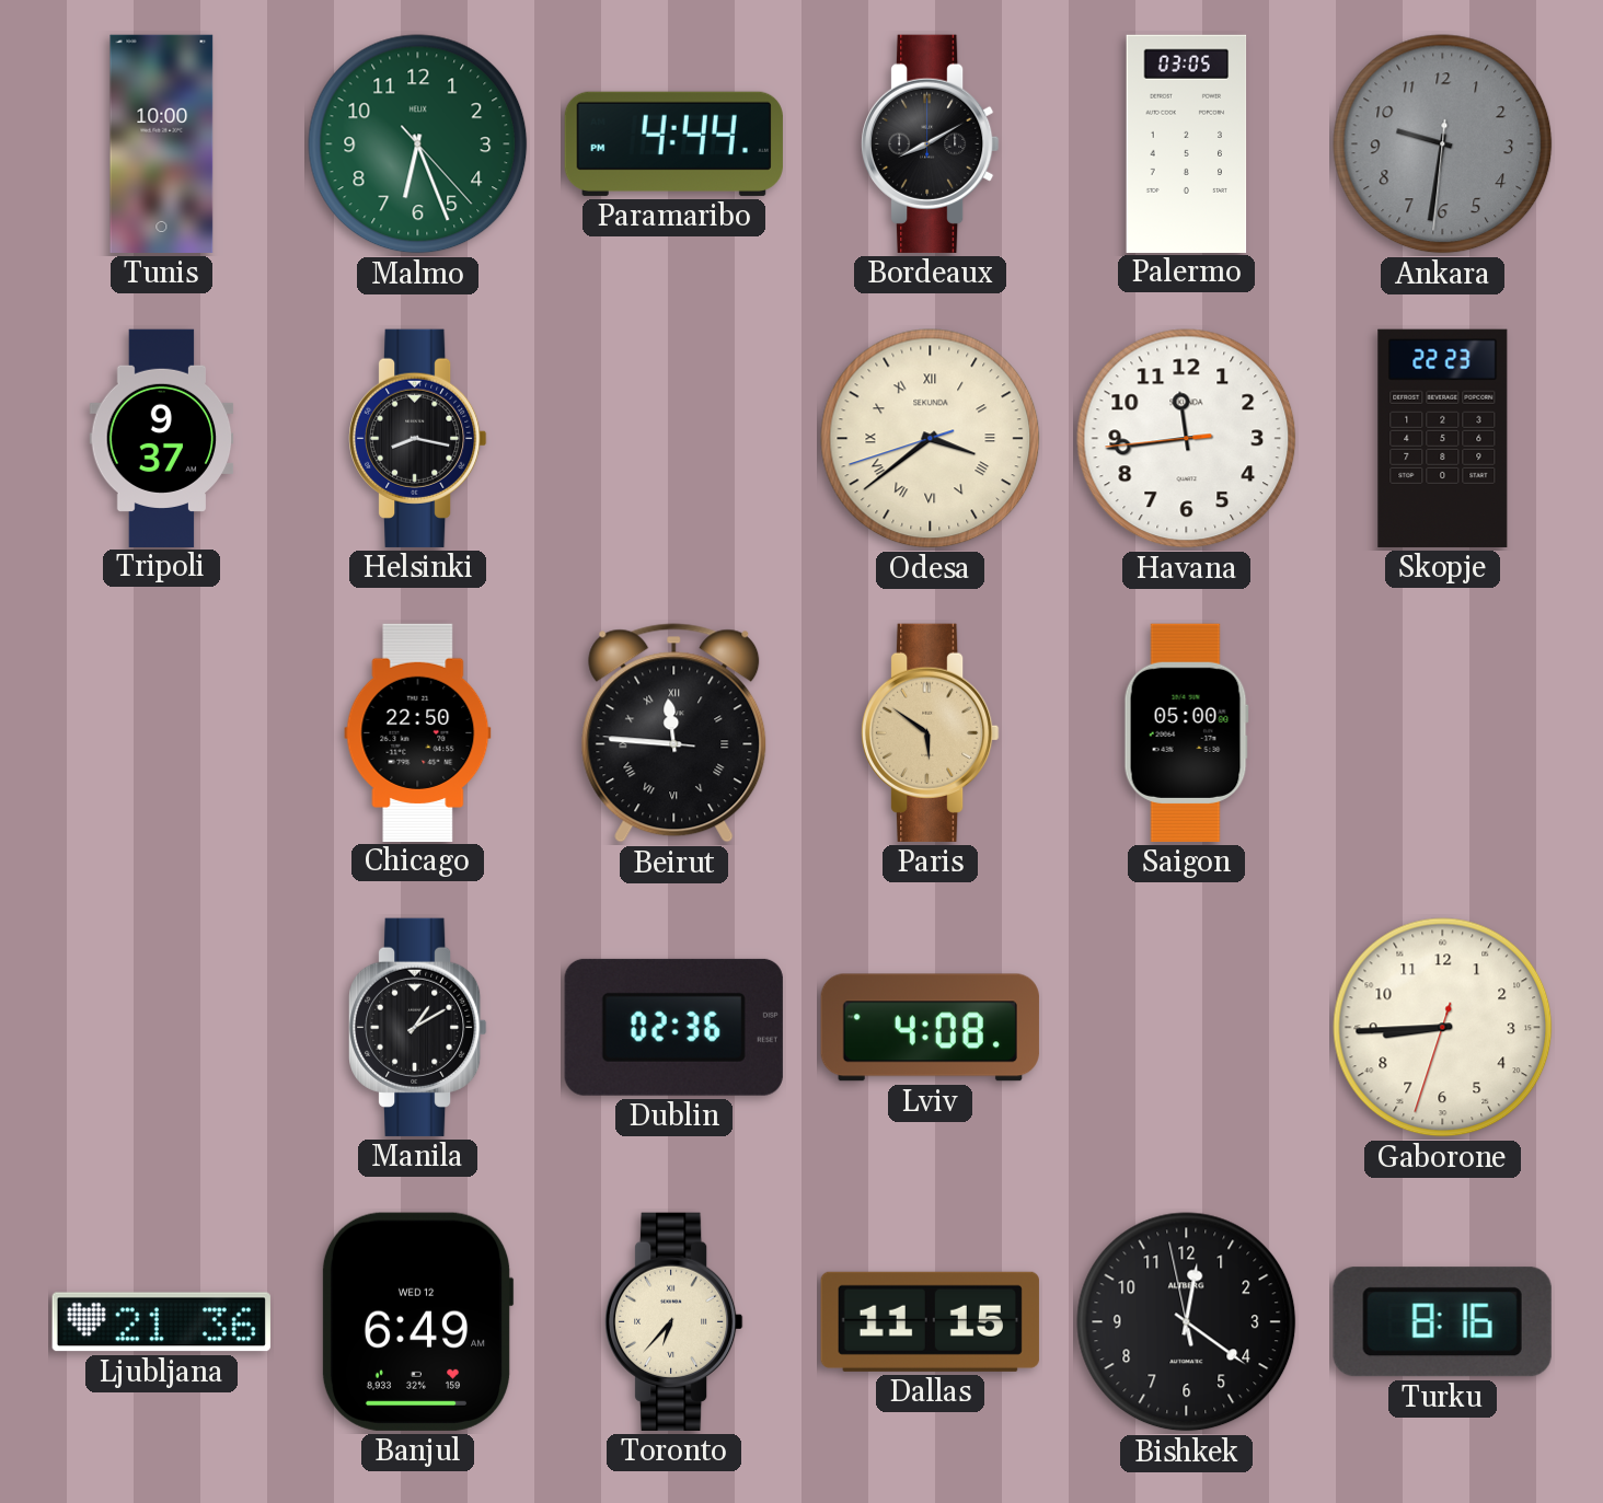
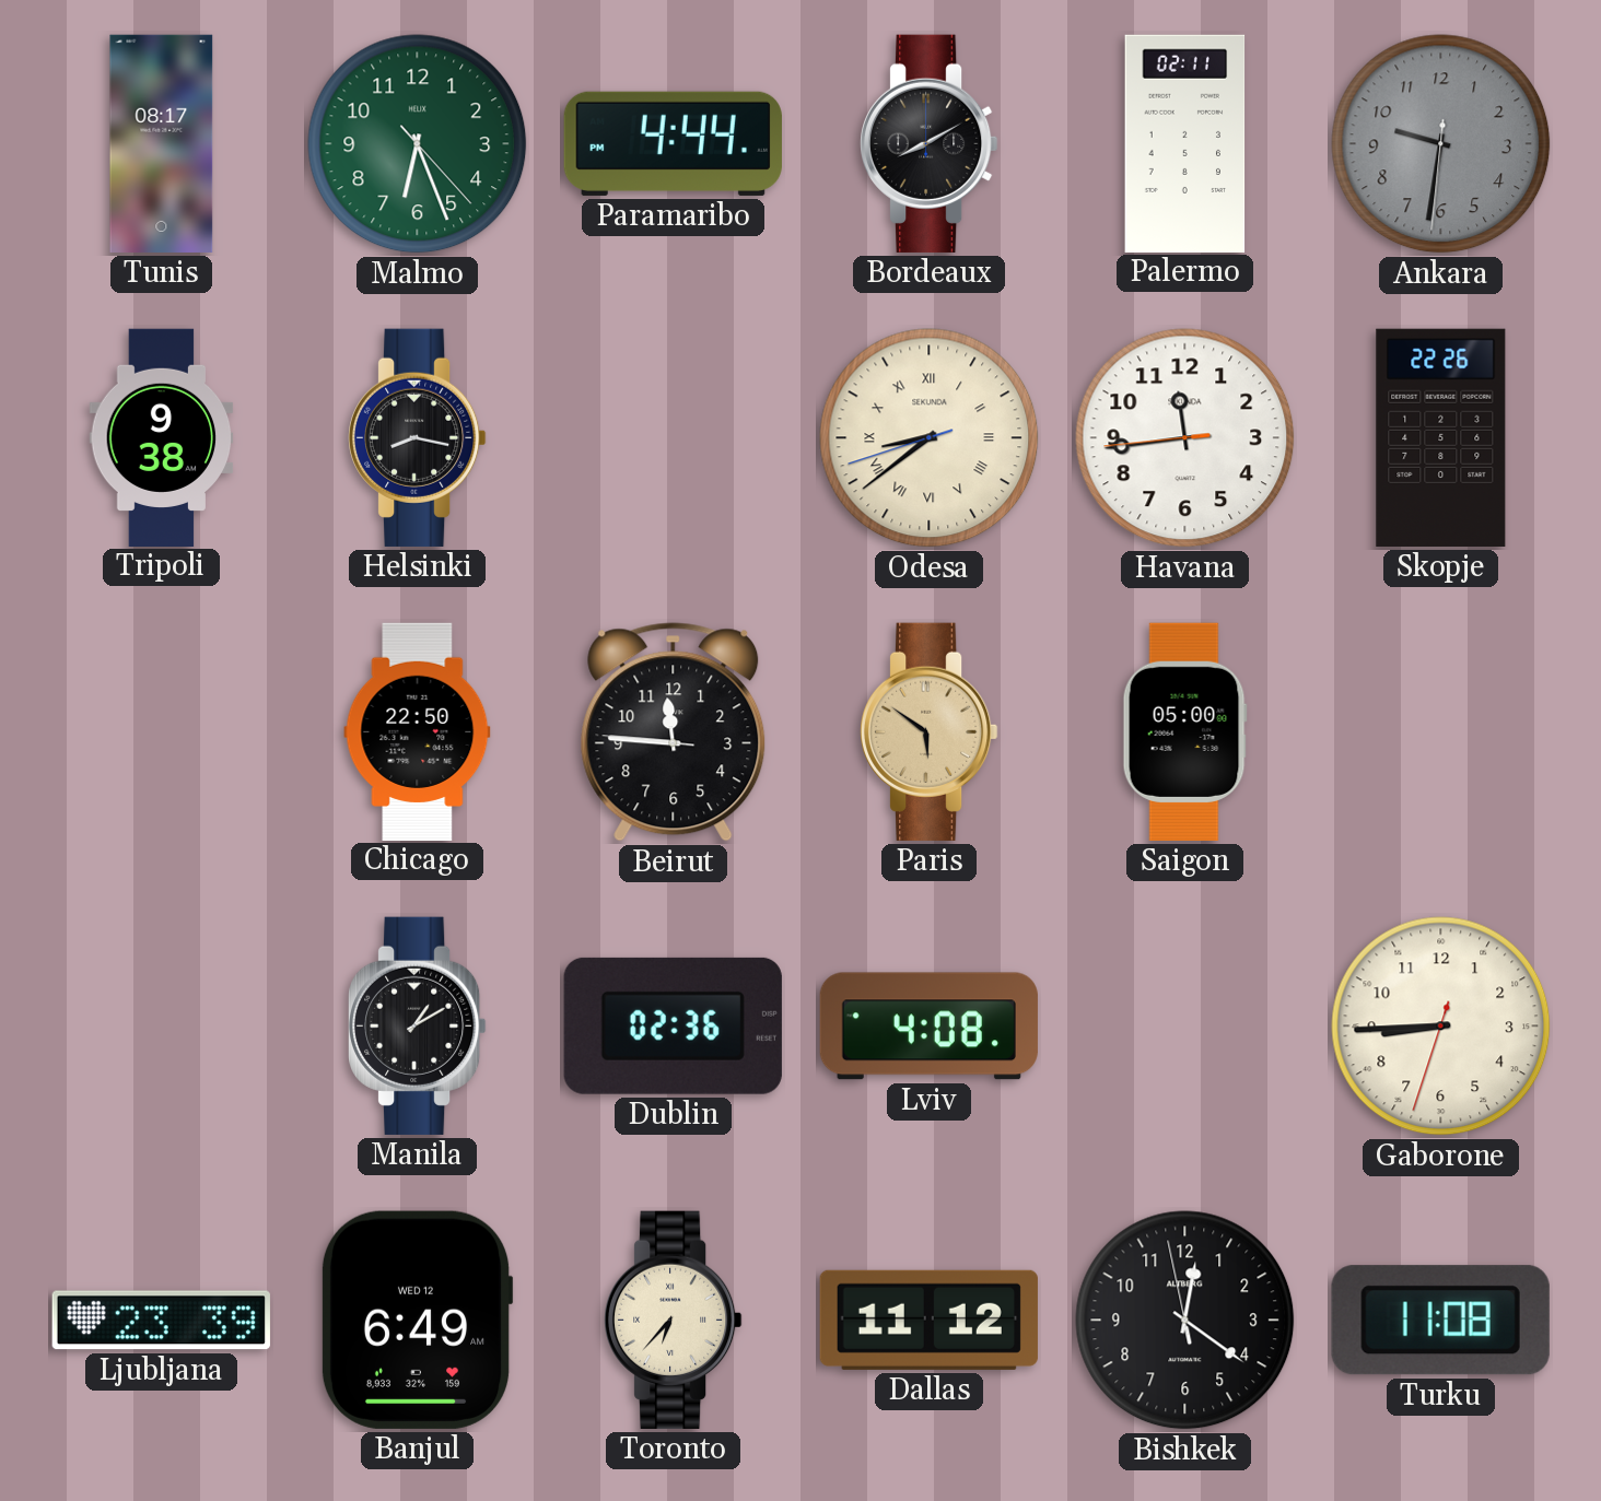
Tunis: 10:00 -> 08:17
Palermo: 03:05 -> 02:11
Tripoli: 9:37 -> 9:38
Odesa: 3:38 -> 8:38
Skopje: 22:23 -> 22:26
Beirut numerals: Roman -> Arabic
Ljubljana: 21:36 -> 23:39
Dallas: 11:15 -> 11:12
Turku: 8:16 -> 11:08
